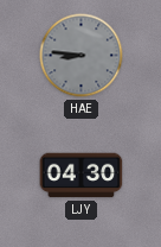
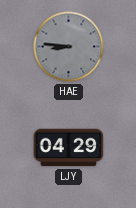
LJY: 04:30 -> 04:29
